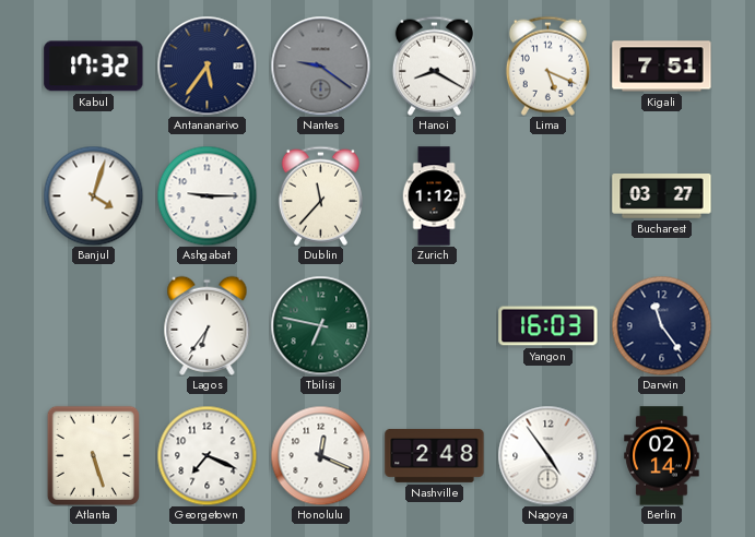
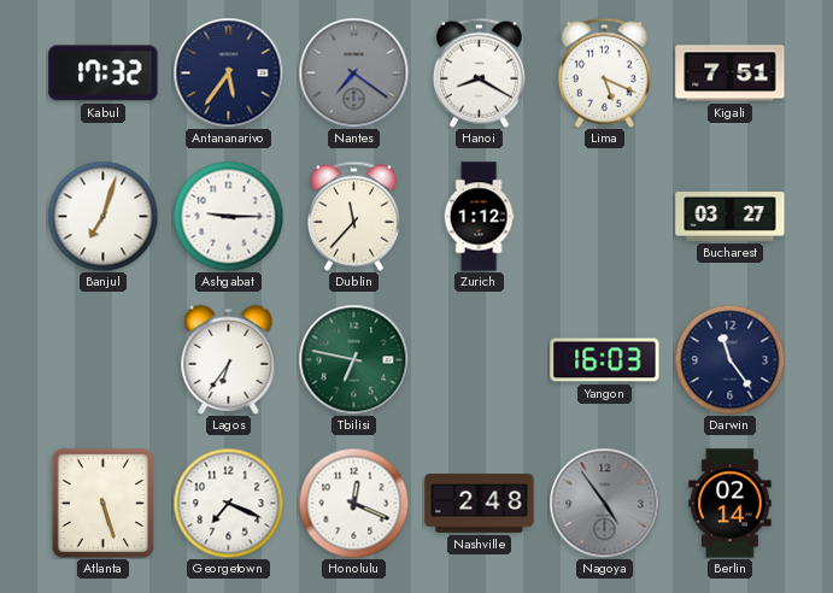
Nantes: 9:21 -> 7:21
Banjul: 4:03 -> 7:03
Nagoya dial: white -> grey
